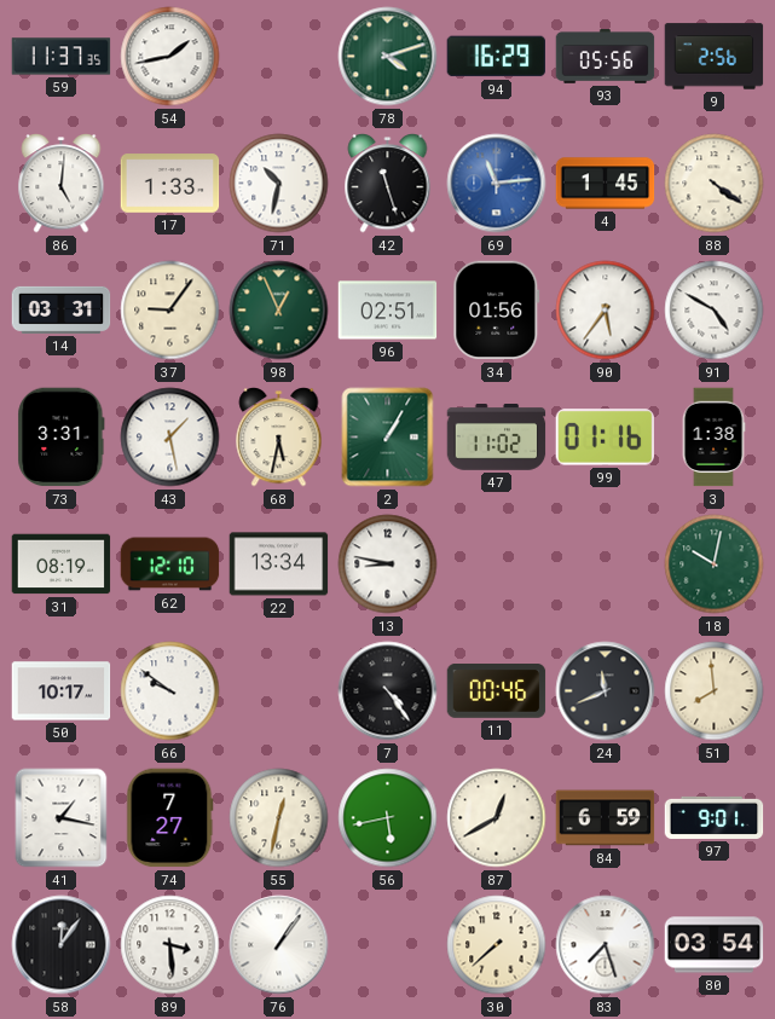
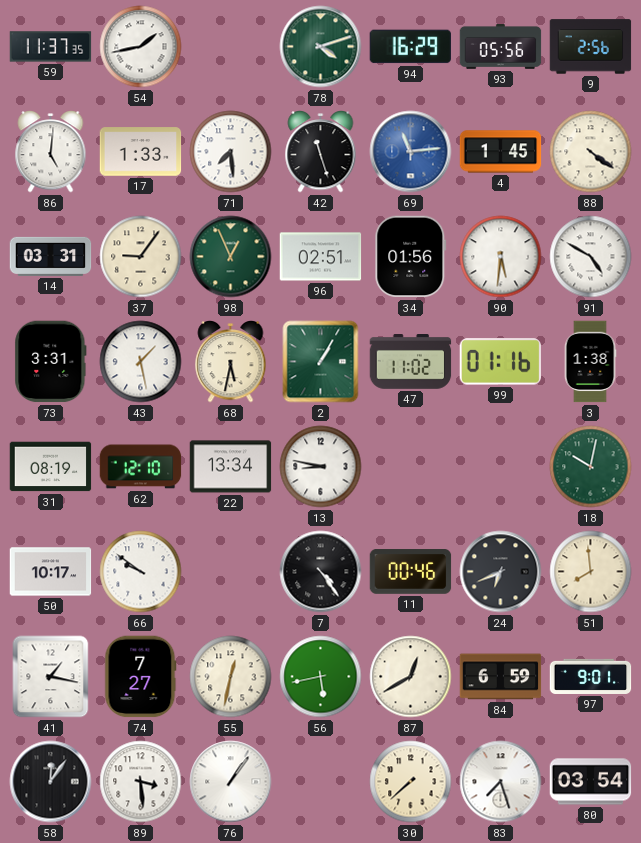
71: 10:32 -> 7:29
90: 5:36 -> 5:31
24: 11:41 -> 6:41
